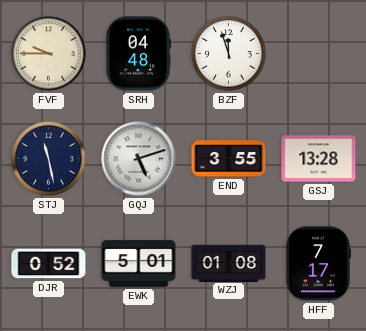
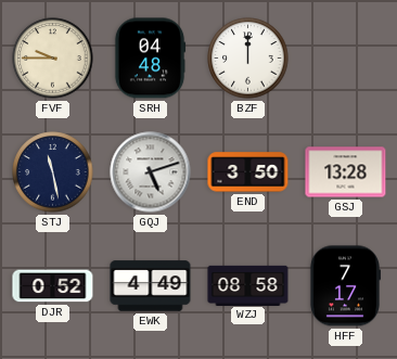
BZF: 11:57 -> 12:00
END: 3:55 -> 3:50
EWK: 5:01 -> 4:49
WZJ: 01:08 -> 08:58
